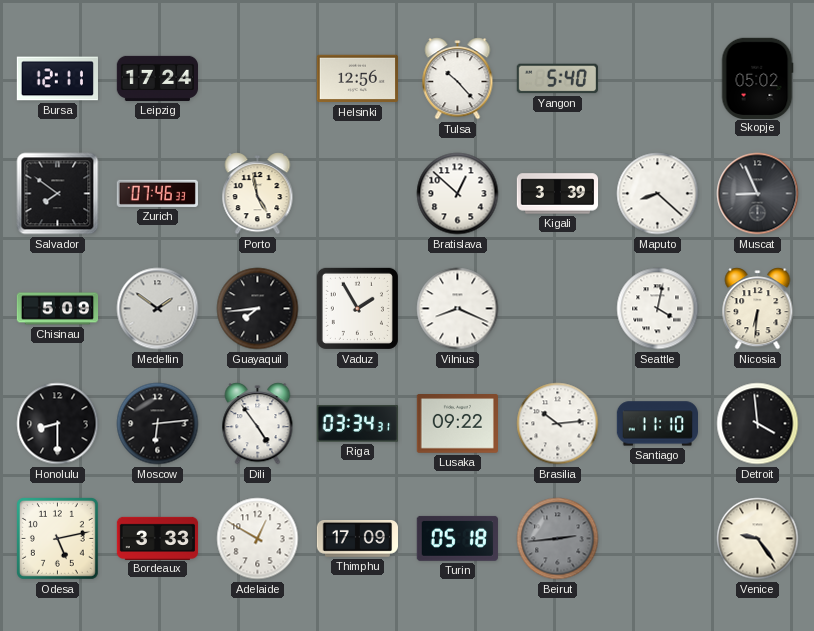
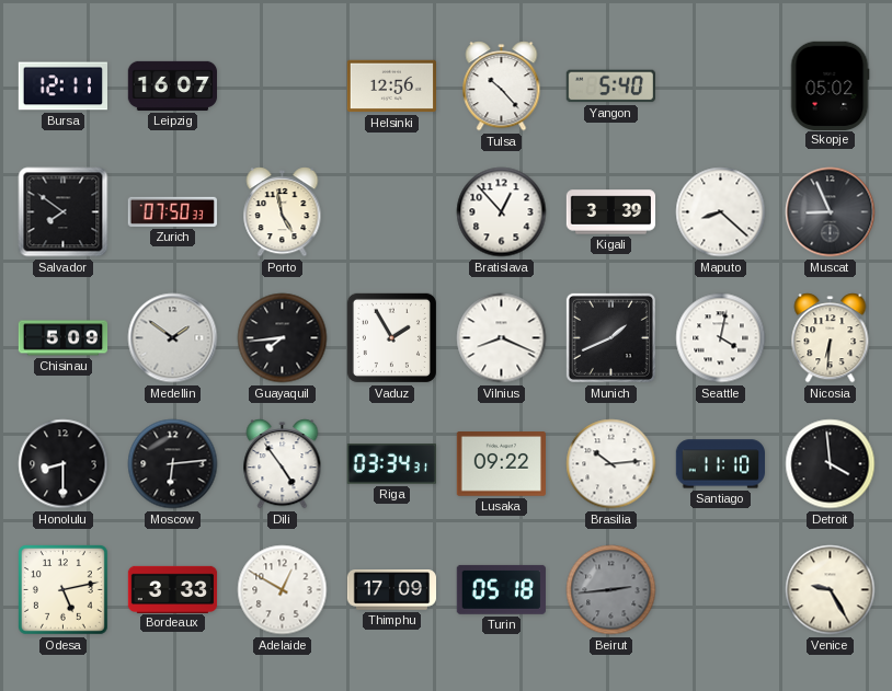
Leipzig: 17:24 -> 16:07
Zurich: 07:46 -> 07:50
Bratislava: 12:52 -> 12:53
Munich: none -> 1:41
Venice: 9:24 -> 9:25
